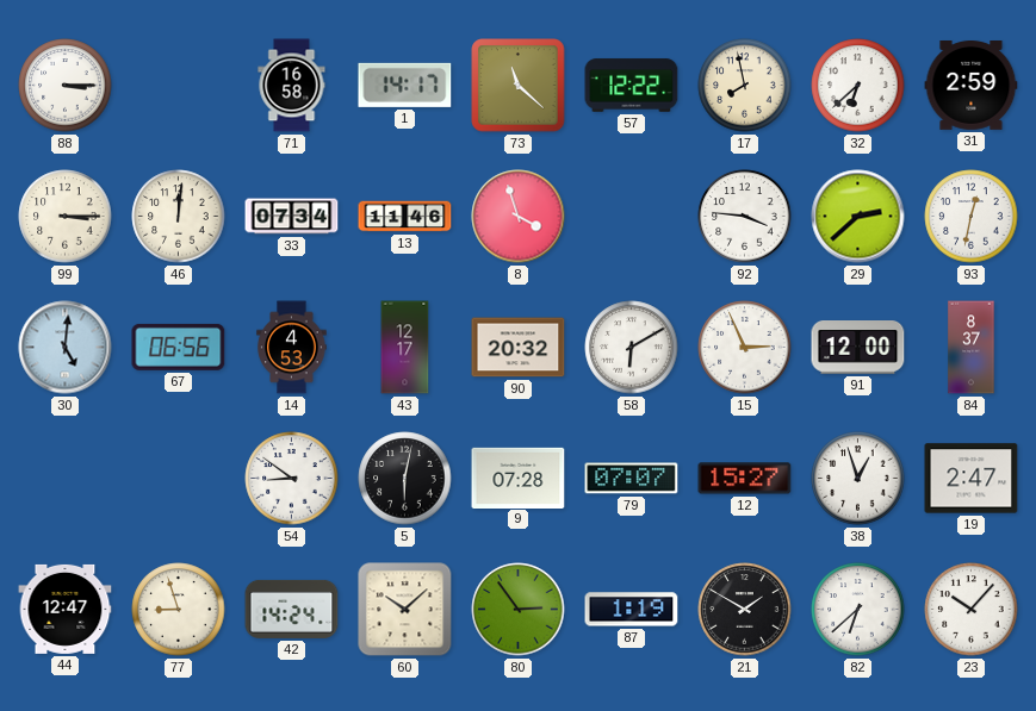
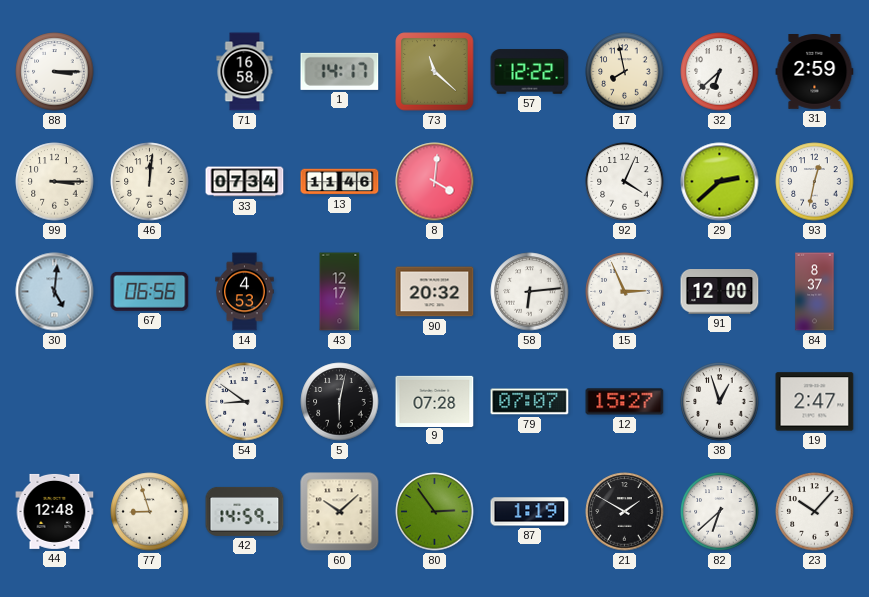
8: 3:57 -> 4:01
92: 3:46 -> 4:04
58: 6:10 -> 6:14
44: 12:47 -> 12:48
42: 14:24 -> 14:59
